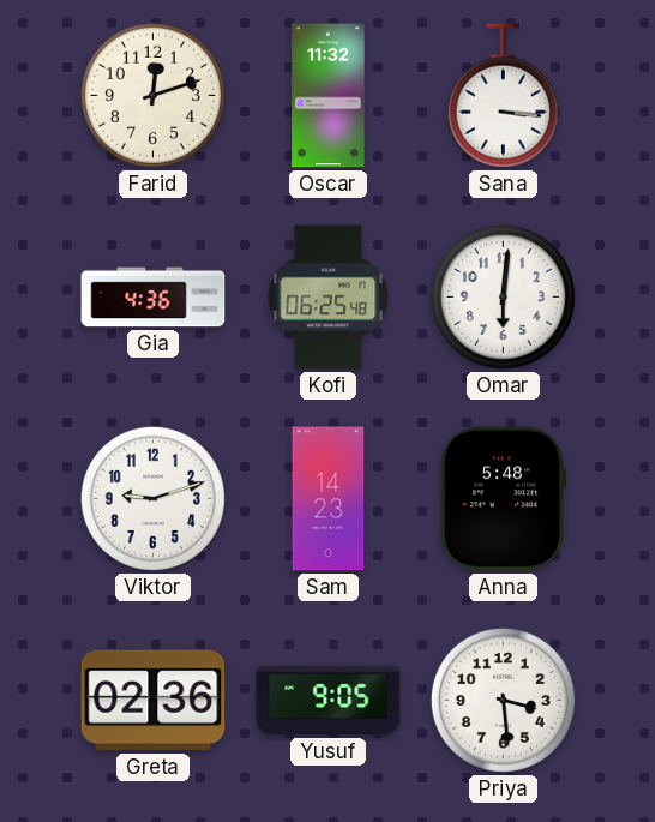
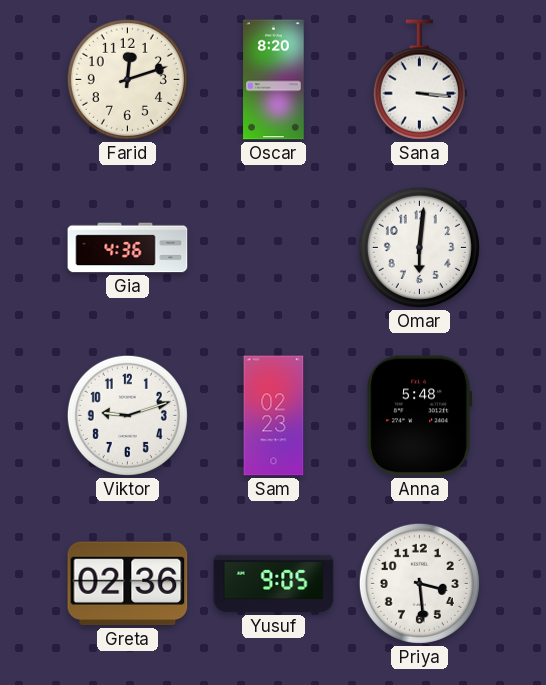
Oscar: 11:32 -> 8:20
Kofi: 06:25 -> none
Sam: 14:23 -> 02:23
